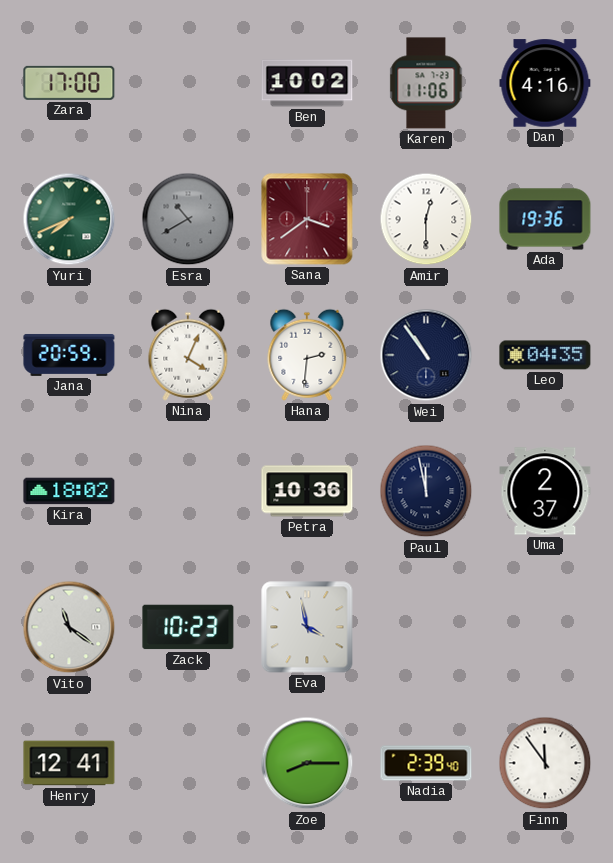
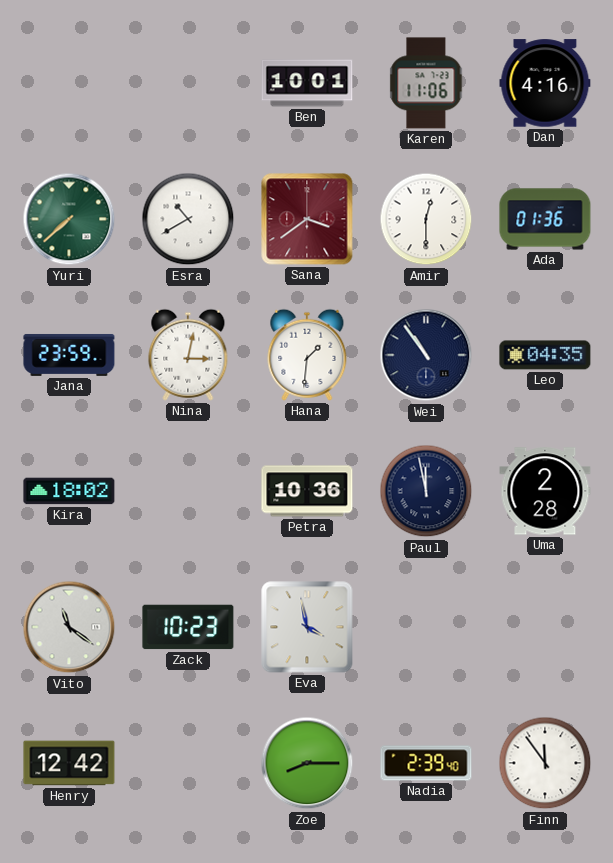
Zara: 17:00 -> none
Ben: 10:02 -> 10:01
Yuri: 7:41 -> 7:38
Esra dial: grey -> white
Ada: 19:36 -> 01:36
Jana: 20:59 -> 23:59
Nina: 4:04 -> 3:02
Hana: 2:31 -> 1:31
Uma: 2:37 -> 2:28
Henry: 12:41 -> 12:42
